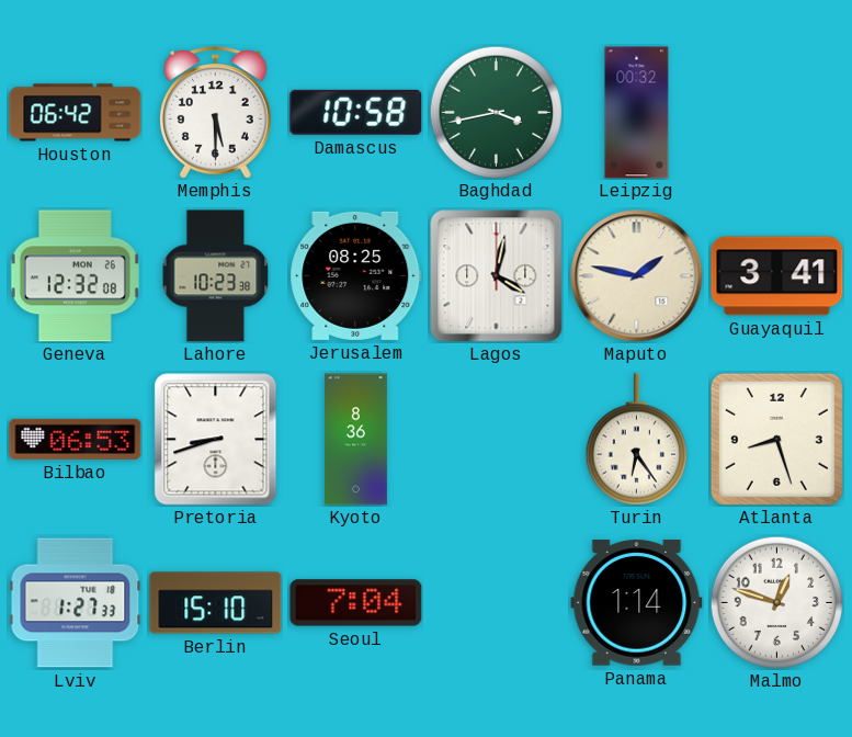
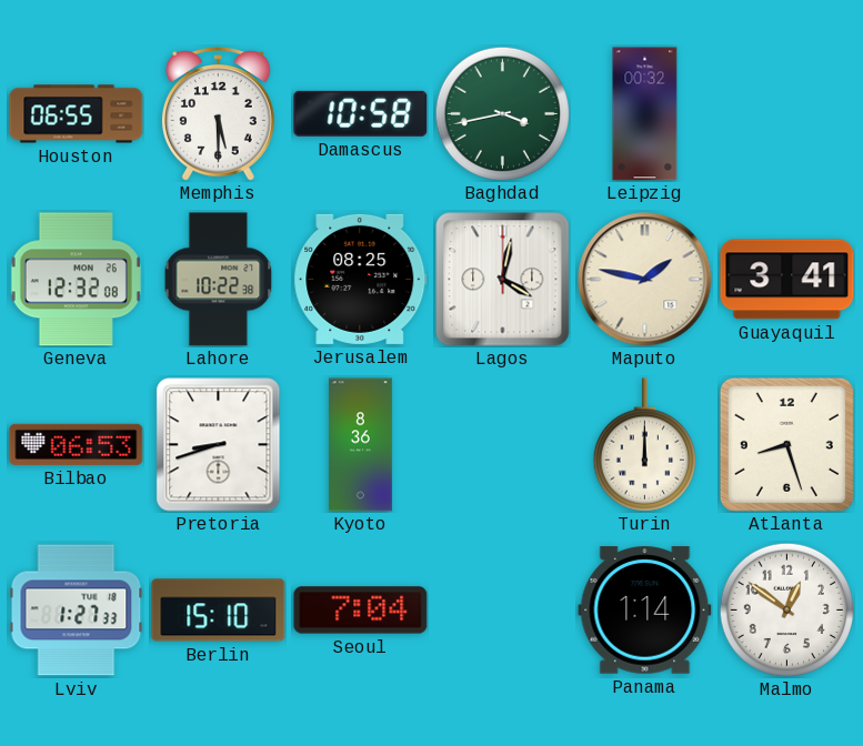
Houston: 06:42 -> 06:55
Lahore: 10:23 -> 10:22
Turin: 6:24 -> 12:00
Malmo: 12:48 -> 12:51
